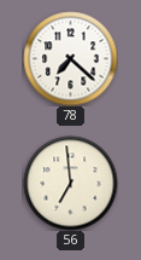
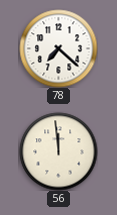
56: 6:59 -> 11:59
